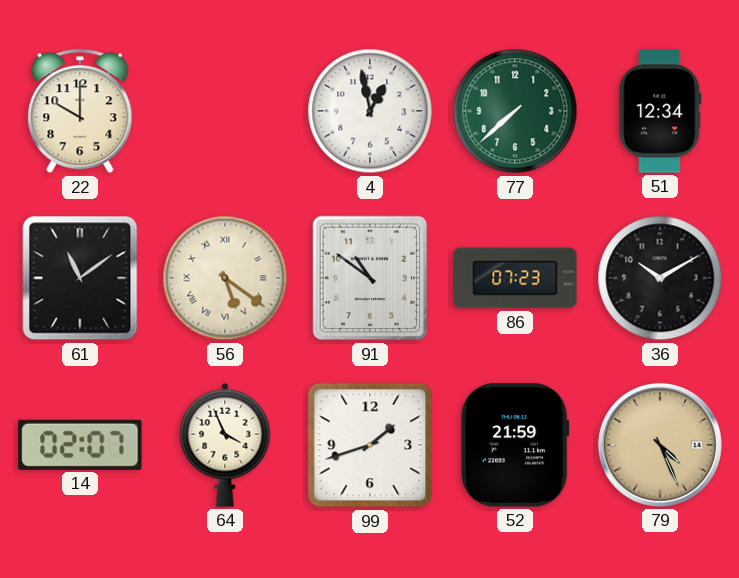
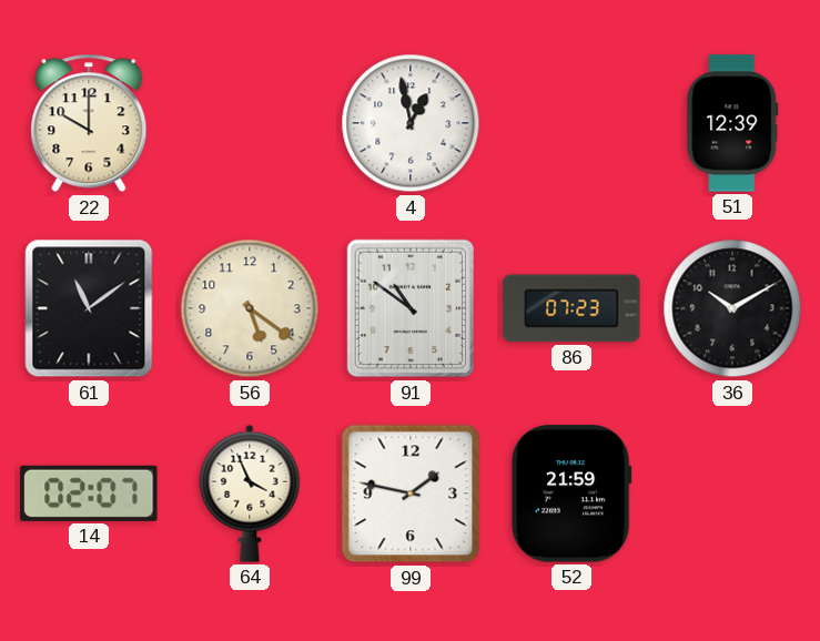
77: 7:38 -> none
51: 12:34 -> 12:39
56 numerals: Roman -> Arabic
99: 1:42 -> 1:47
79: 4:26 -> none
